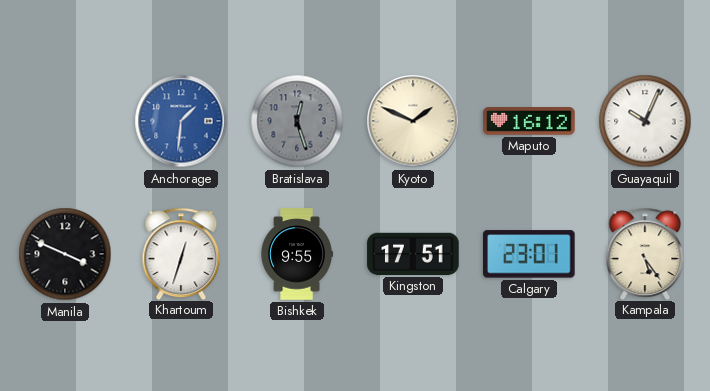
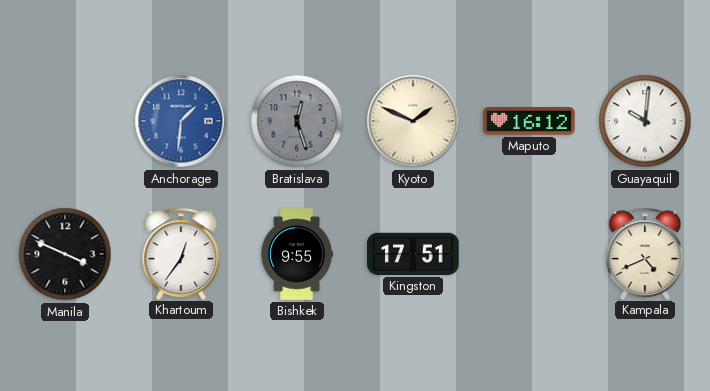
Guayaquil: 10:04 -> 10:01
Khartoum: 12:33 -> 12:36
Calgary: 23:01 -> none
Kampala: 5:24 -> 4:41
